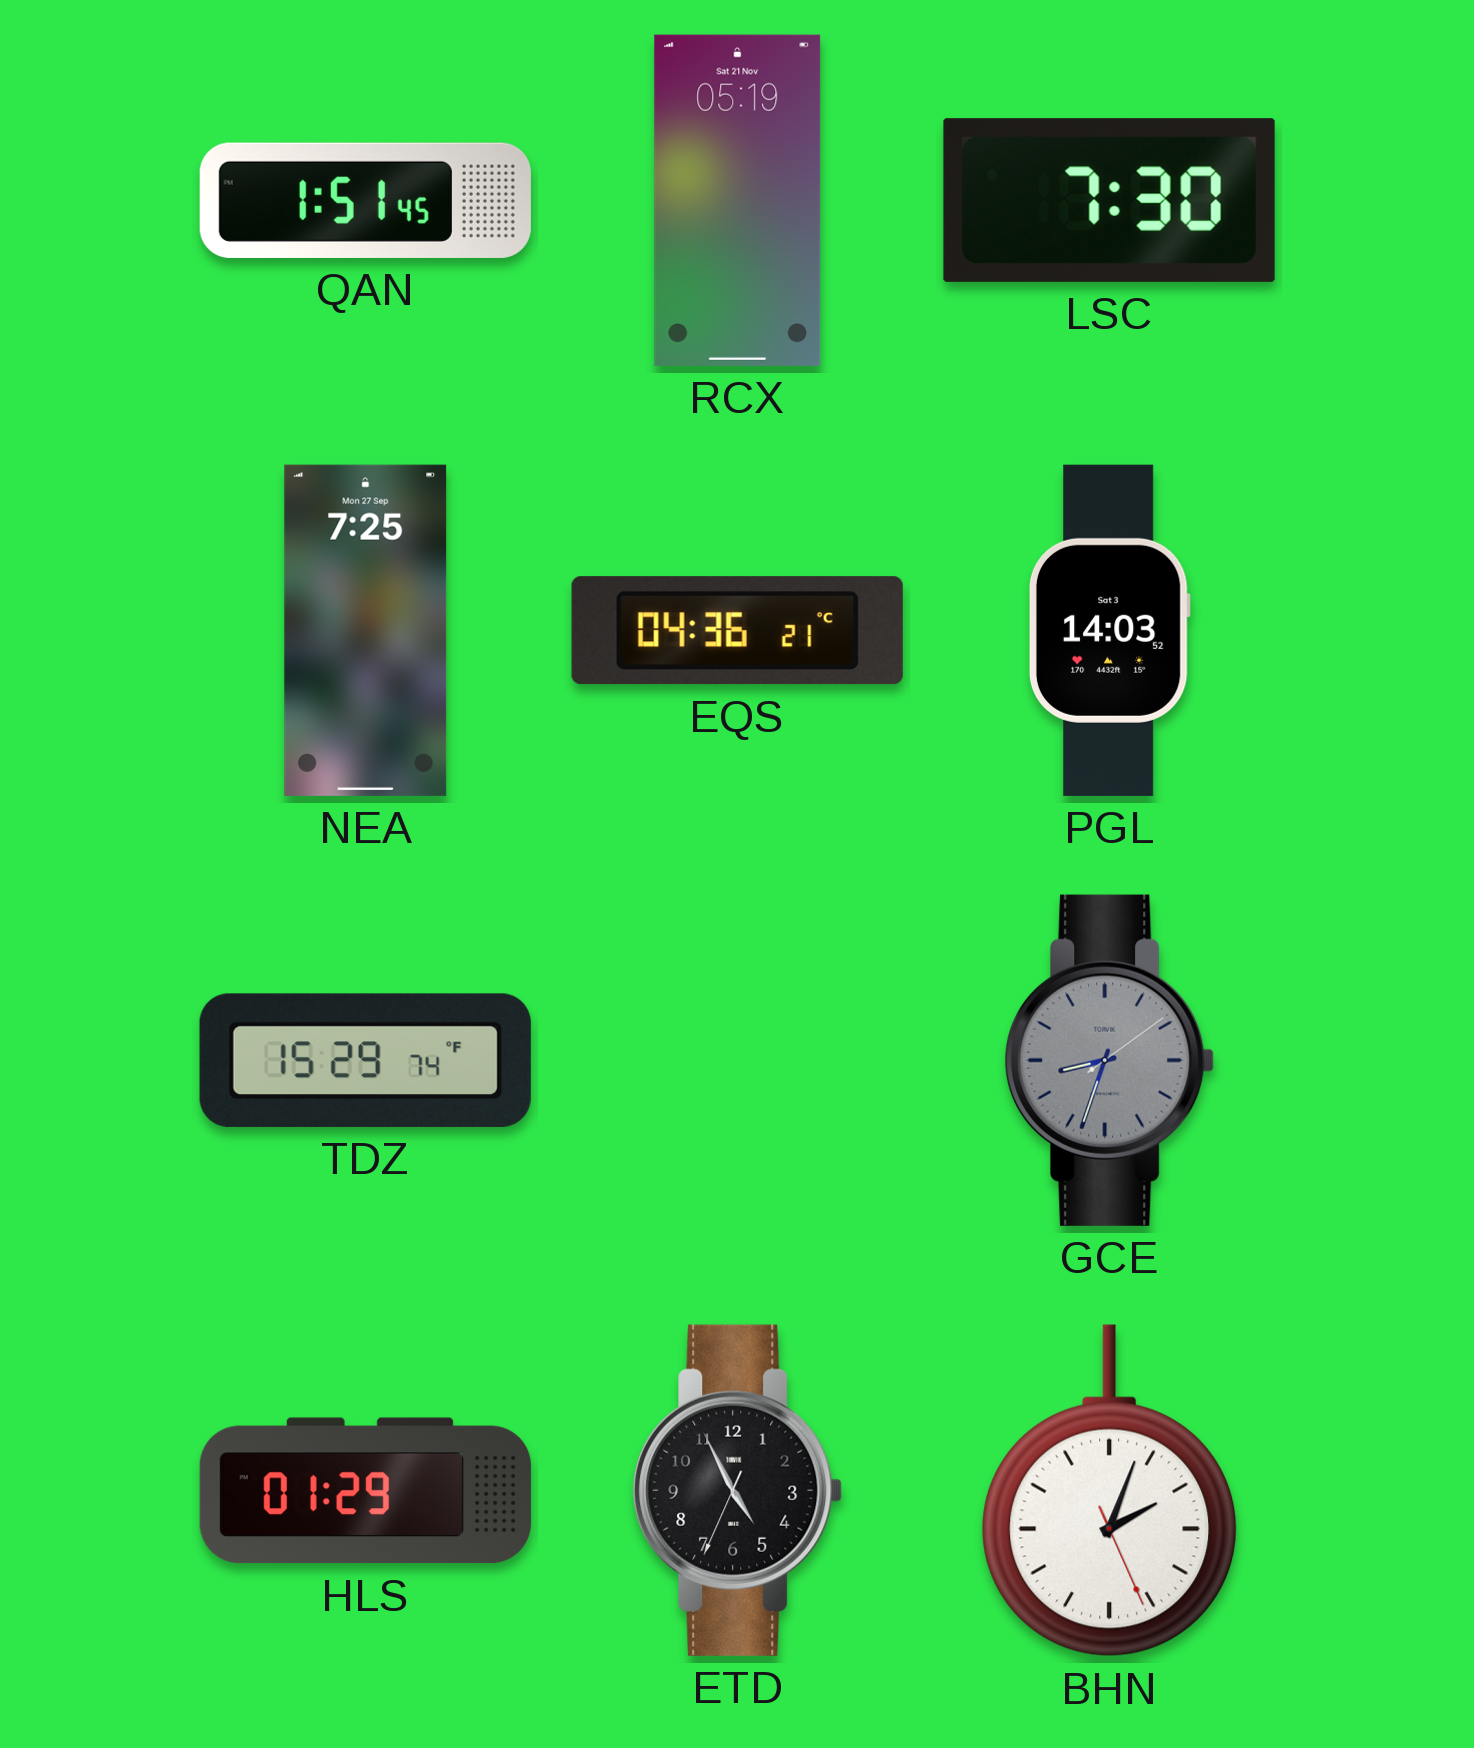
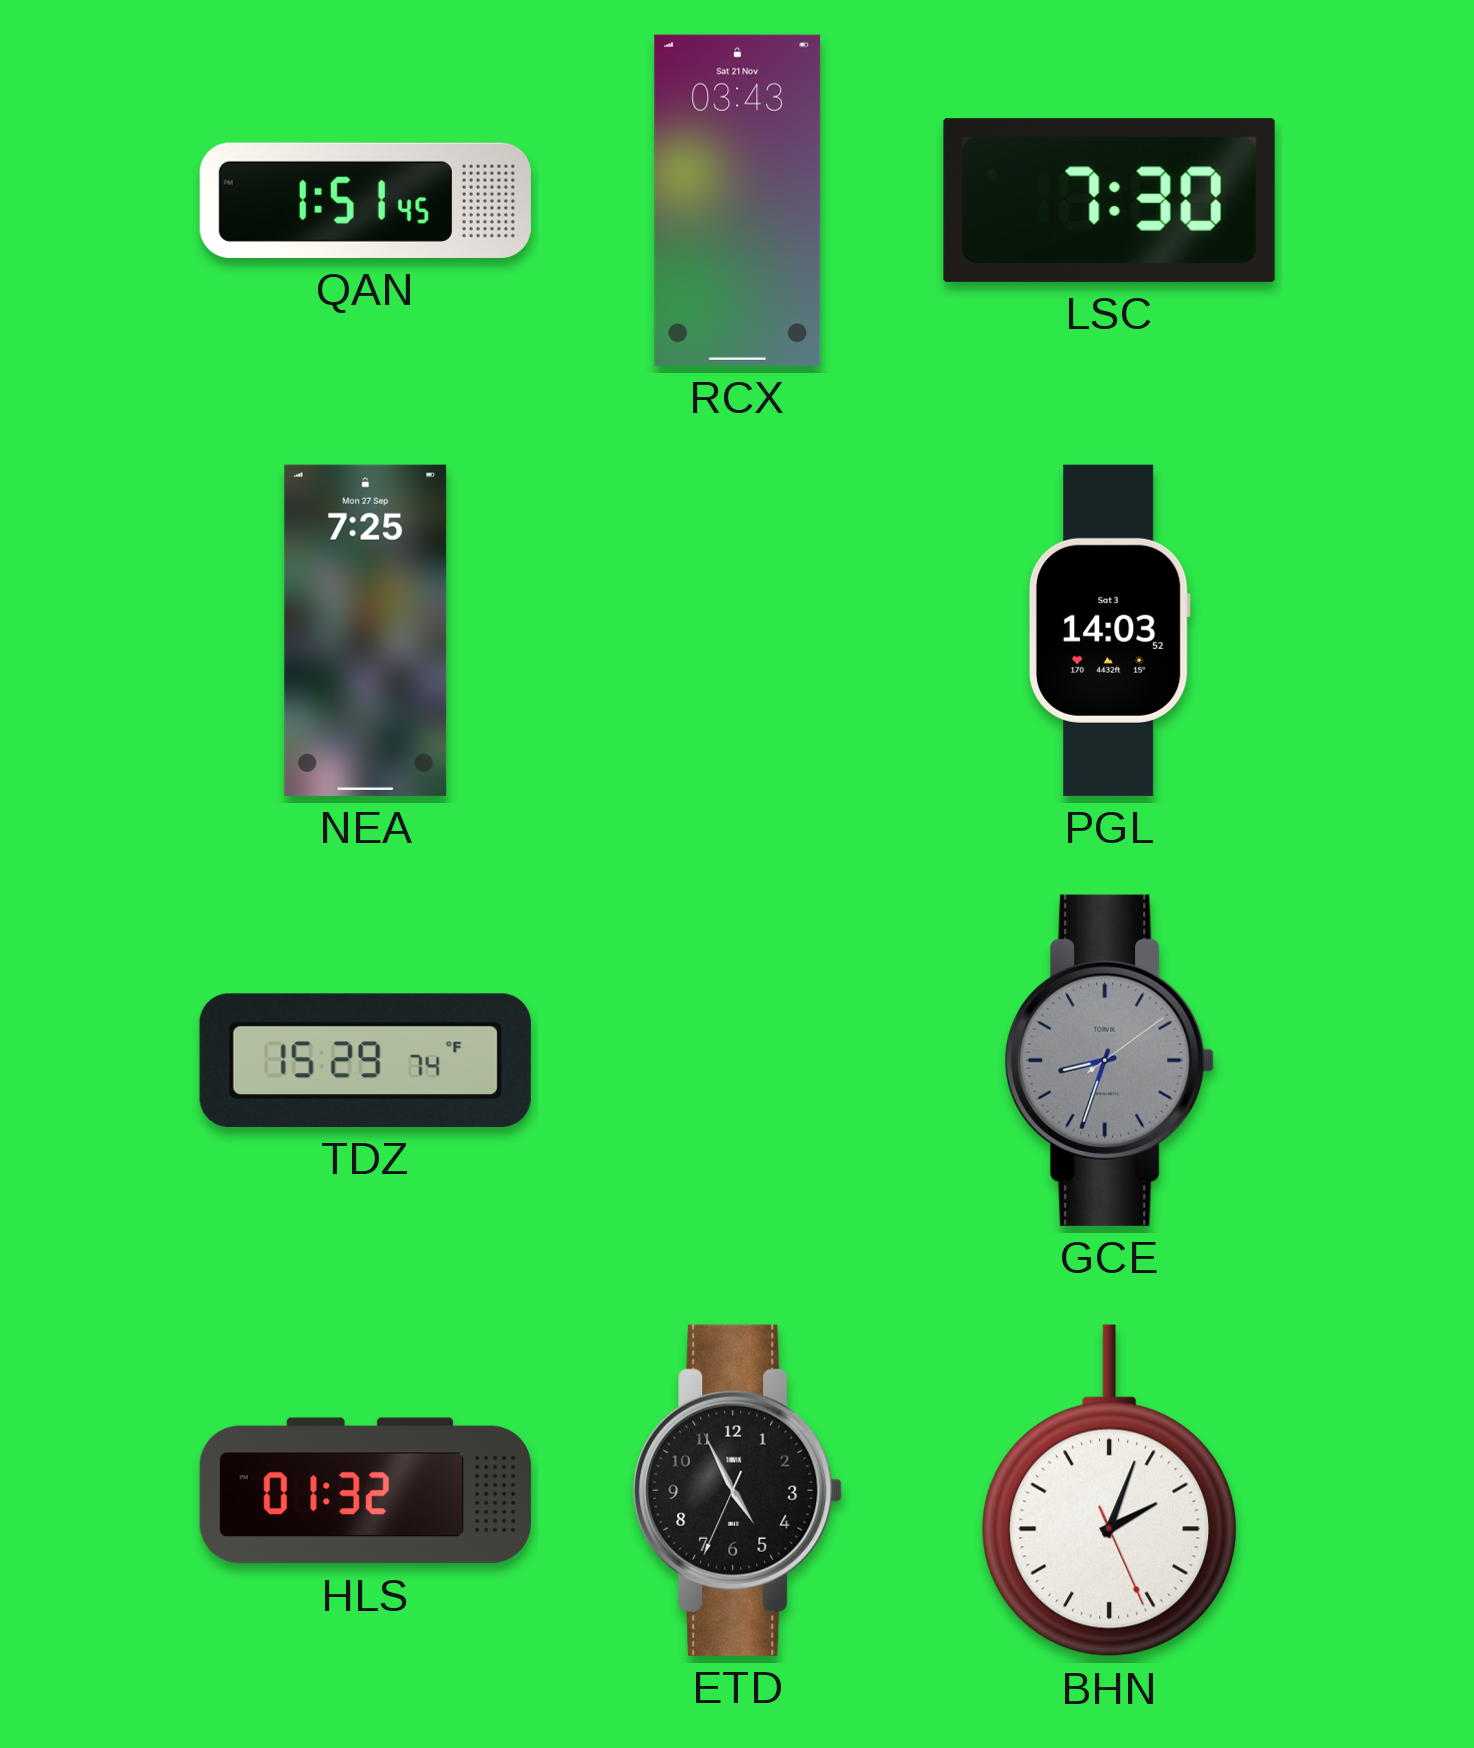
RCX: 05:19 -> 03:43
EQS: 04:36 -> none
HLS: 01:29 -> 01:32
